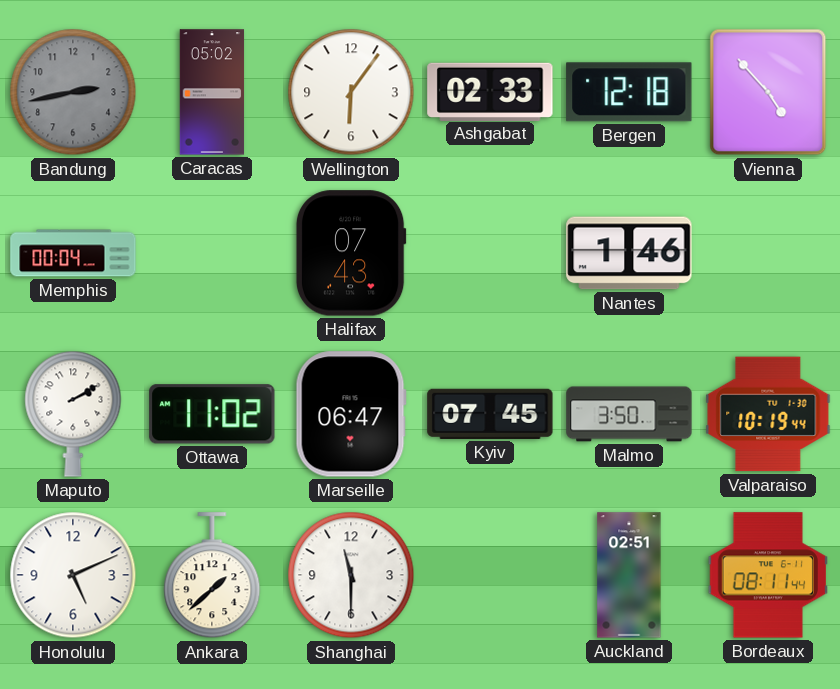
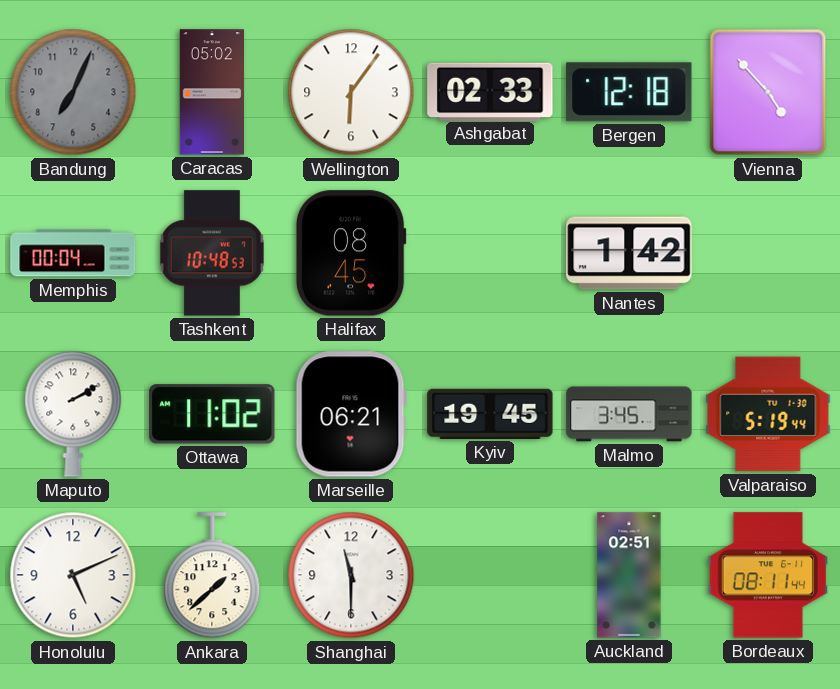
Bandung: 2:43 -> 7:04
Tashkent: none -> 10:48
Halifax: 07:43 -> 08:45
Nantes: 1:46 -> 1:42
Marseille: 06:47 -> 06:21
Kyiv: 07:45 -> 19:45
Malmo: 3:50 -> 3:45
Valparaiso: 10:19 -> 5:19
